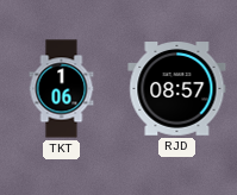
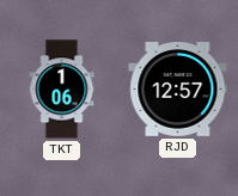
RJD: 08:57 -> 12:57
